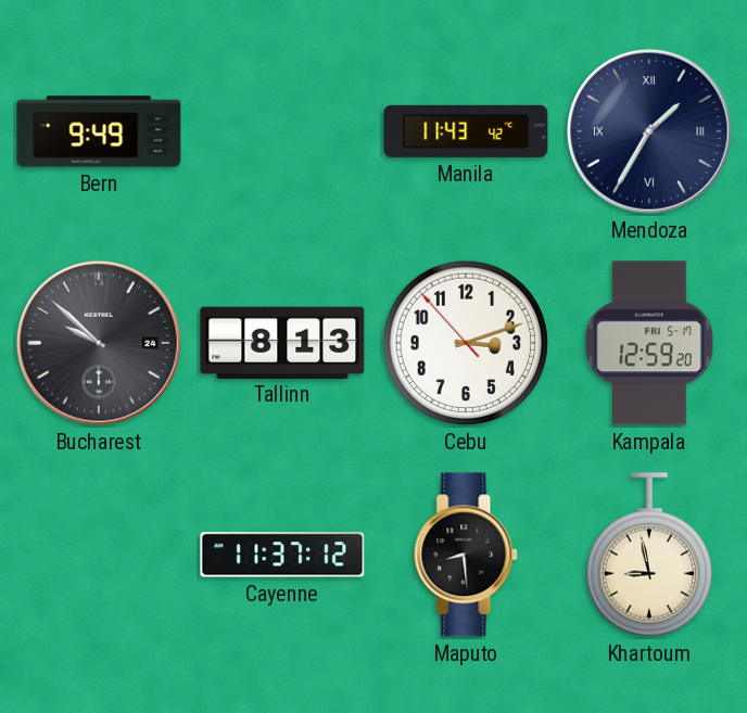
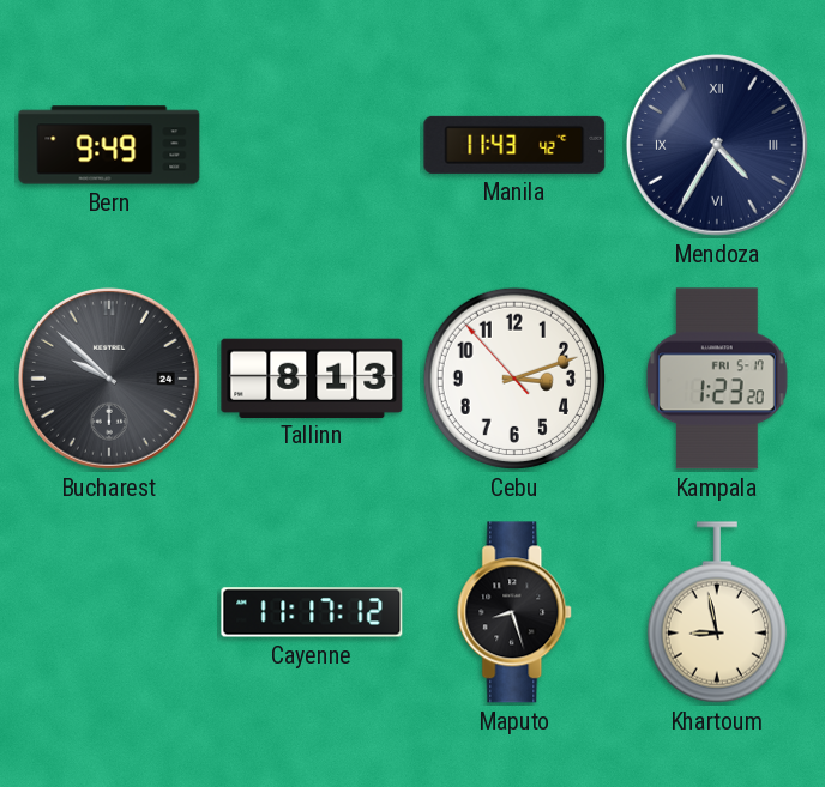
Mendoza: 1:35 -> 4:35
Kampala: 12:59 -> 1:23
Cayenne: 11:37 -> 11:17
Maputo: 8:29 -> 8:27
